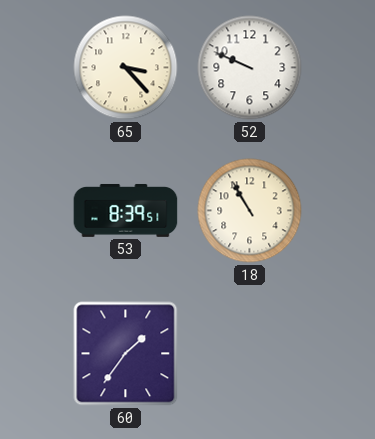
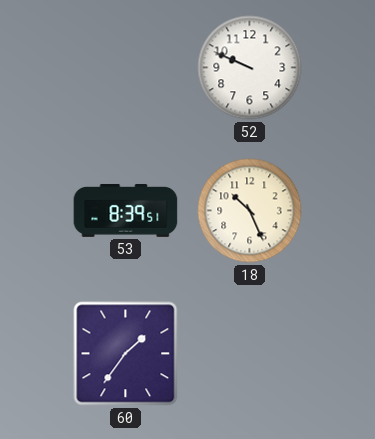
65: 3:23 -> none
18: 10:55 -> 10:26
